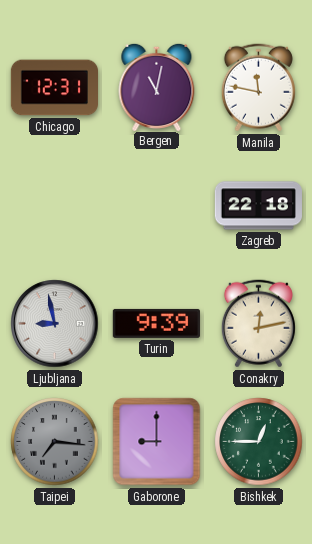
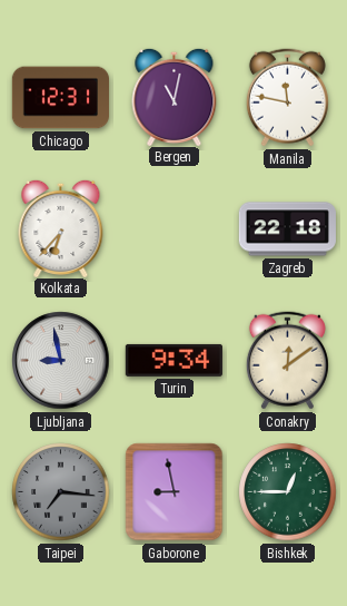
Kolkata: none -> 6:37
Turin: 9:39 -> 9:34
Conakry: 12:13 -> 12:09
Gaborone: 9:00 -> 8:58
